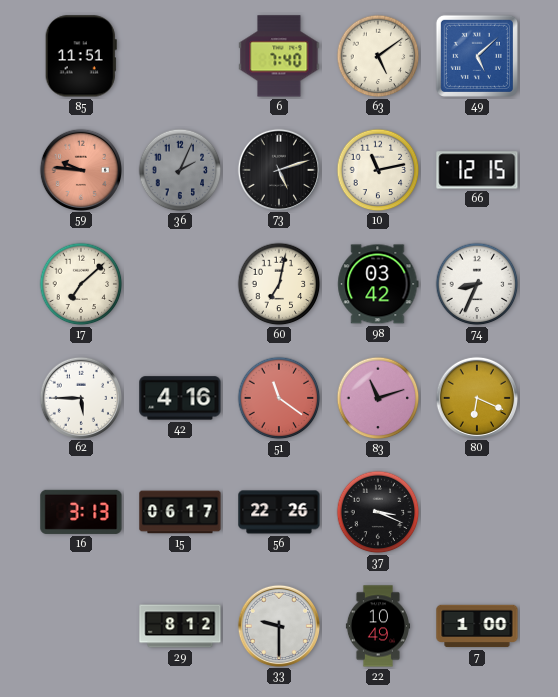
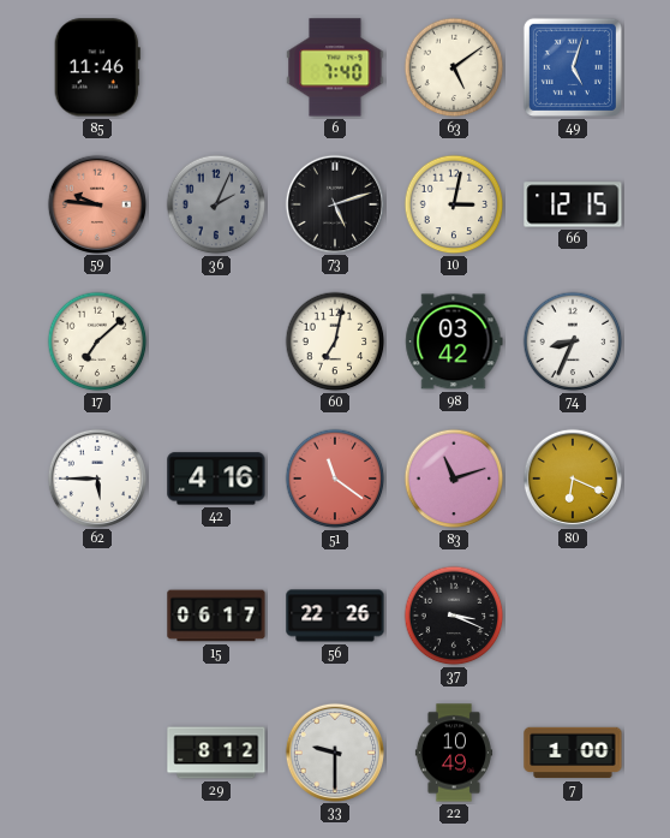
85: 11:51 -> 11:46
49: 5:08 -> 5:03
10: 11:13 -> 3:02
16: 3:13 -> none
